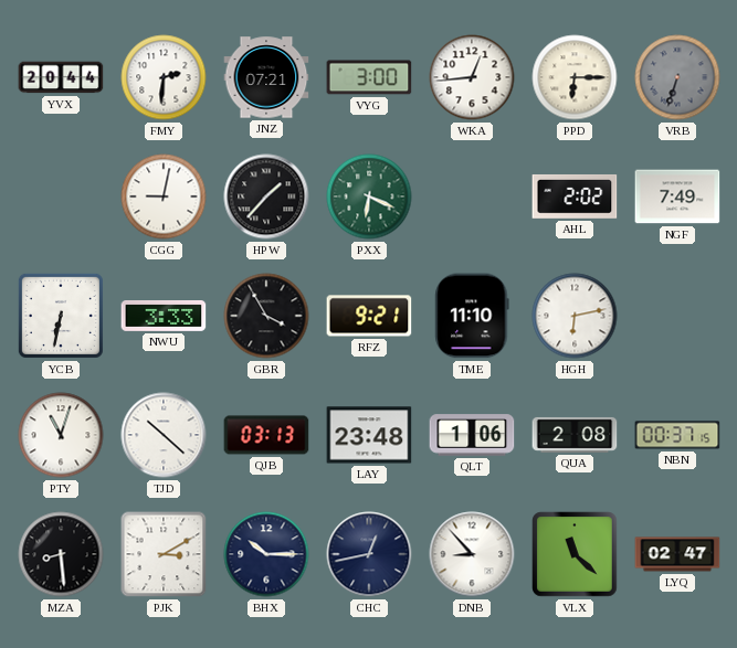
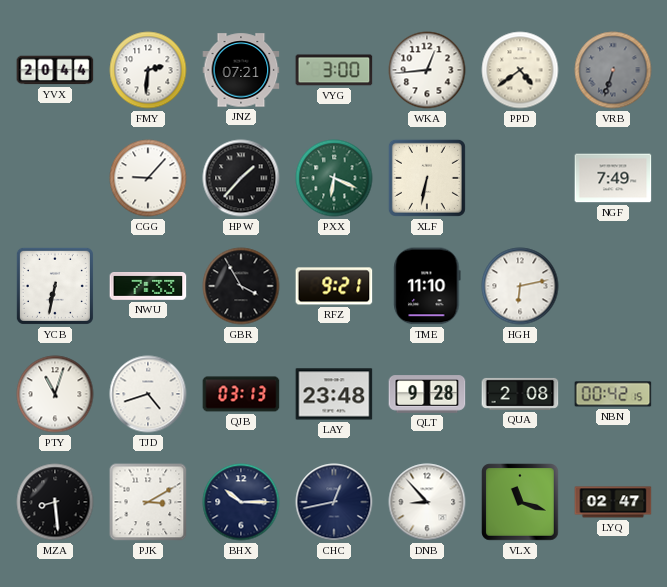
PPD: 6:15 -> 4:39
CGG: 9:02 -> 9:07
XLF: none -> 6:32
AHL: 2:02 -> none
NWU: 3:33 -> 7:33
TJD: 10:22 -> 4:42
QLT: 1:06 -> 9:28
NBN: 00:37 -> 00:42
VLX: 11:22 -> 11:18
